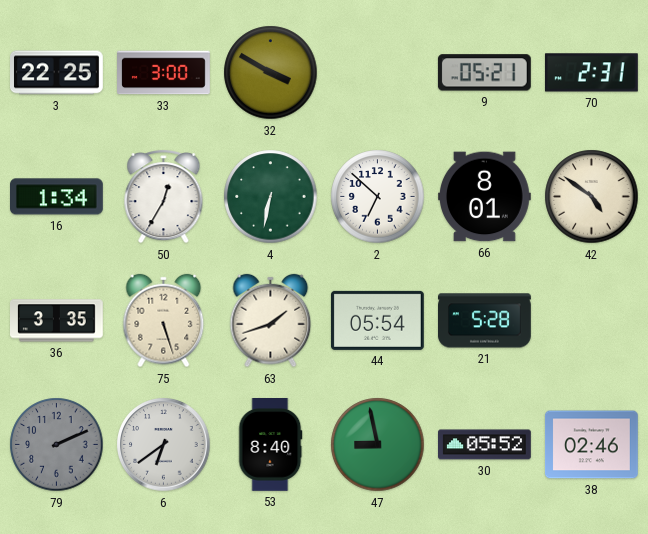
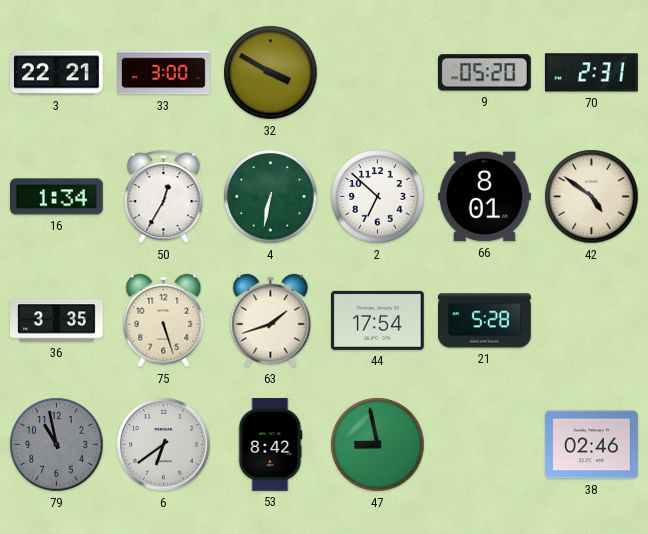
3: 22:25 -> 22:21
9: 05:21 -> 05:20
44: 05:54 -> 17:54
79: 2:11 -> 10:58
53: 8:40 -> 8:42
30: 05:52 -> none
